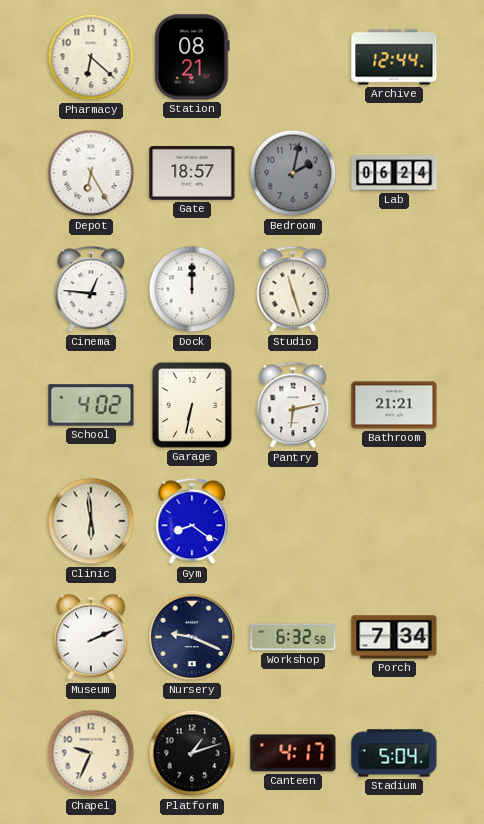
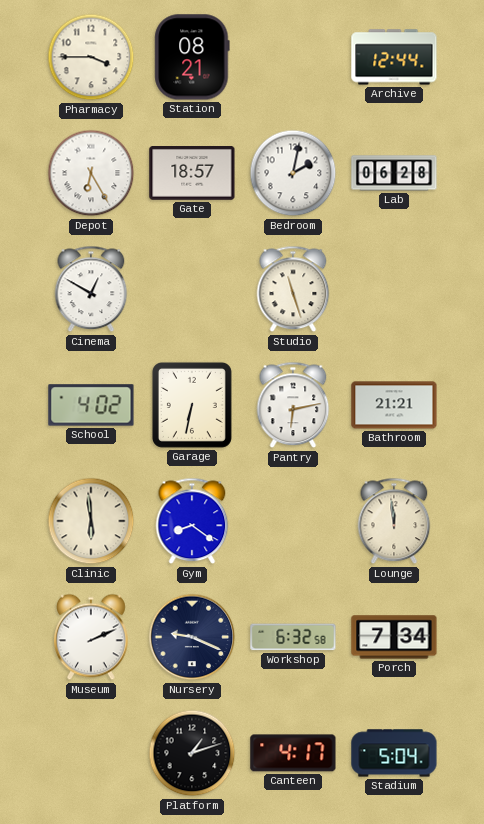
Pharmacy: 6:22 -> 3:45
Bedroom dial: grey -> white
Lab: 06:24 -> 06:28
Cinema: 12:46 -> 12:50
Dock: 12:00 -> none
Lounge: none -> 11:59
Chapel: 9:34 -> none
